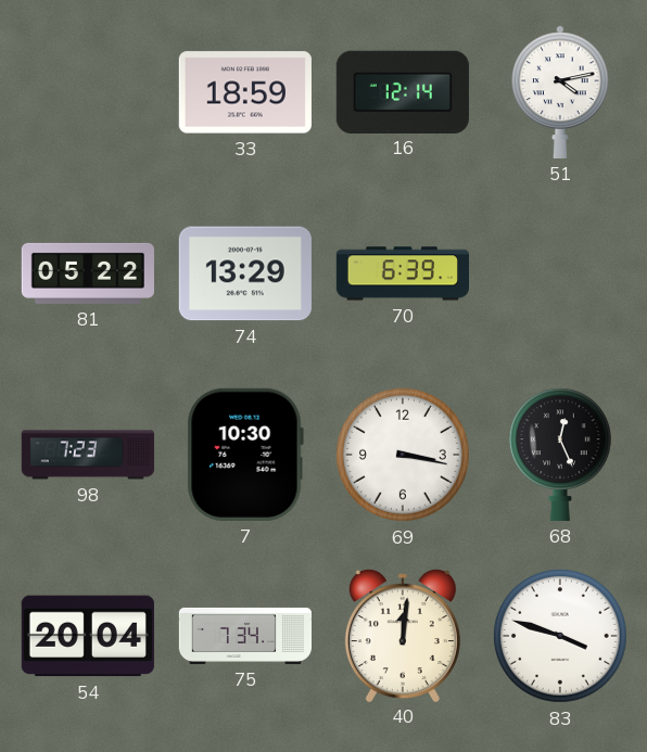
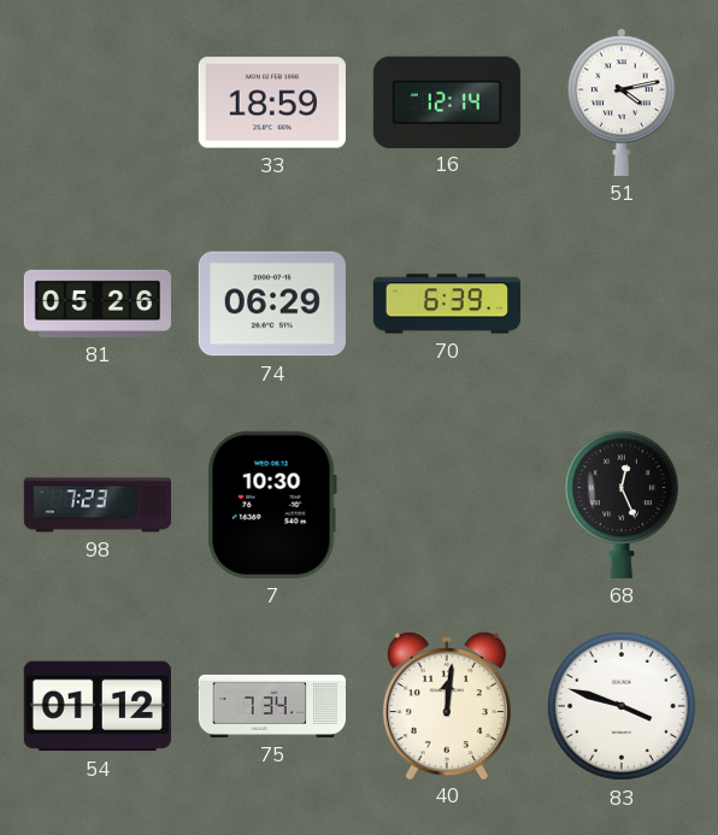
81: 05:22 -> 05:26
74: 13:29 -> 06:29
69: 3:17 -> none
54: 20:04 -> 01:12
